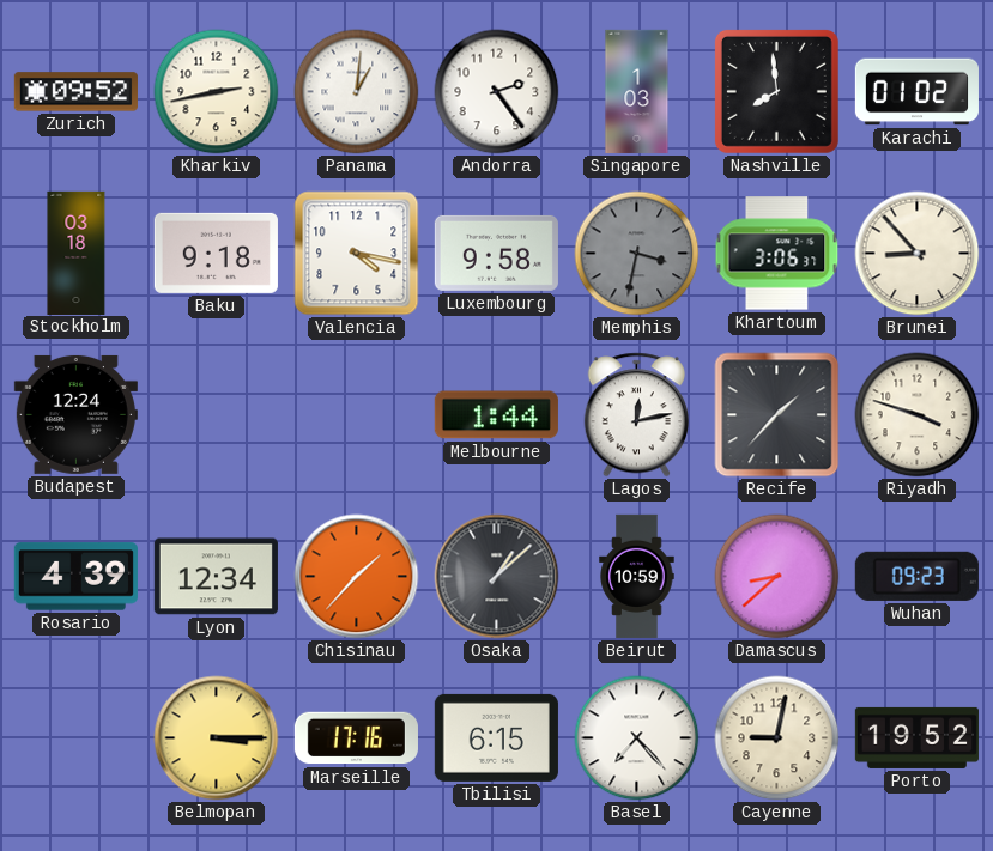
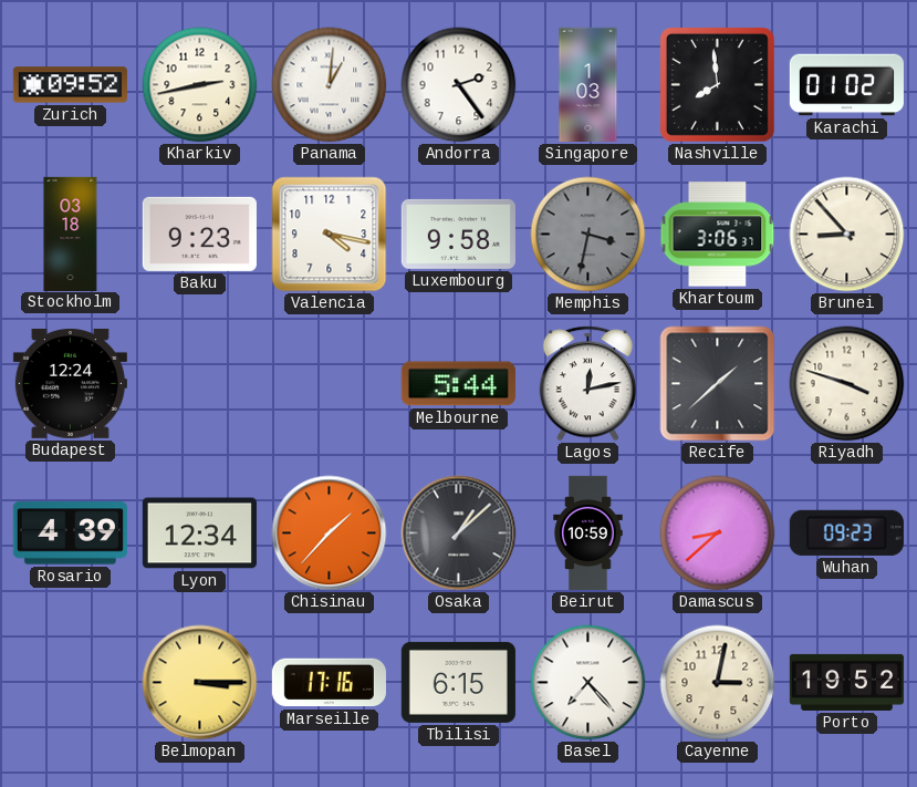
Baku: 9:18 -> 9:23
Melbourne: 1:44 -> 5:44
Recife: 1:37 -> 1:38
Cayenne: 9:02 -> 3:02
